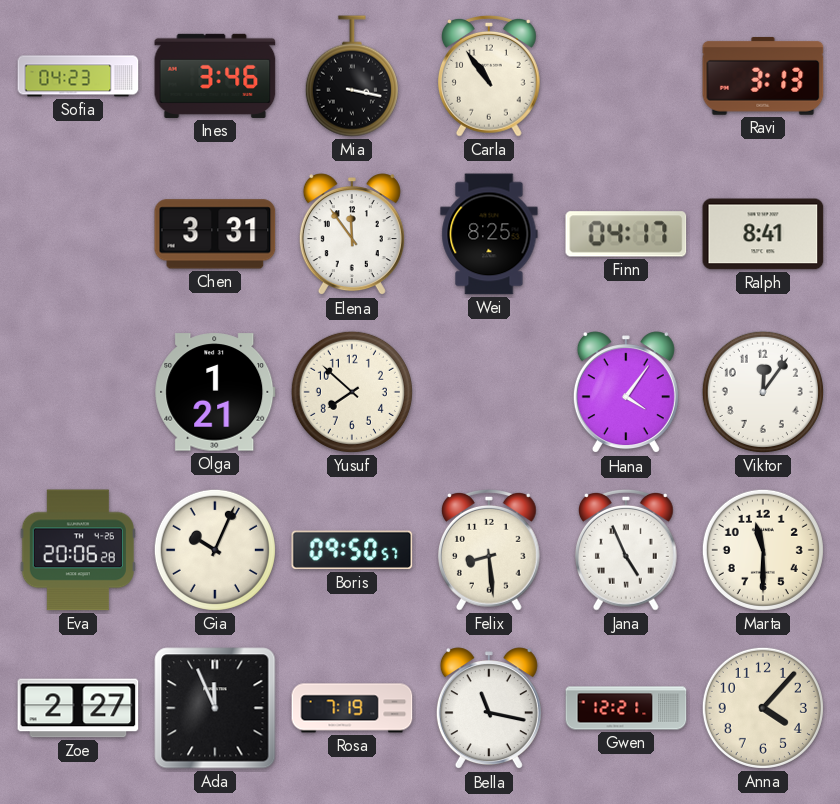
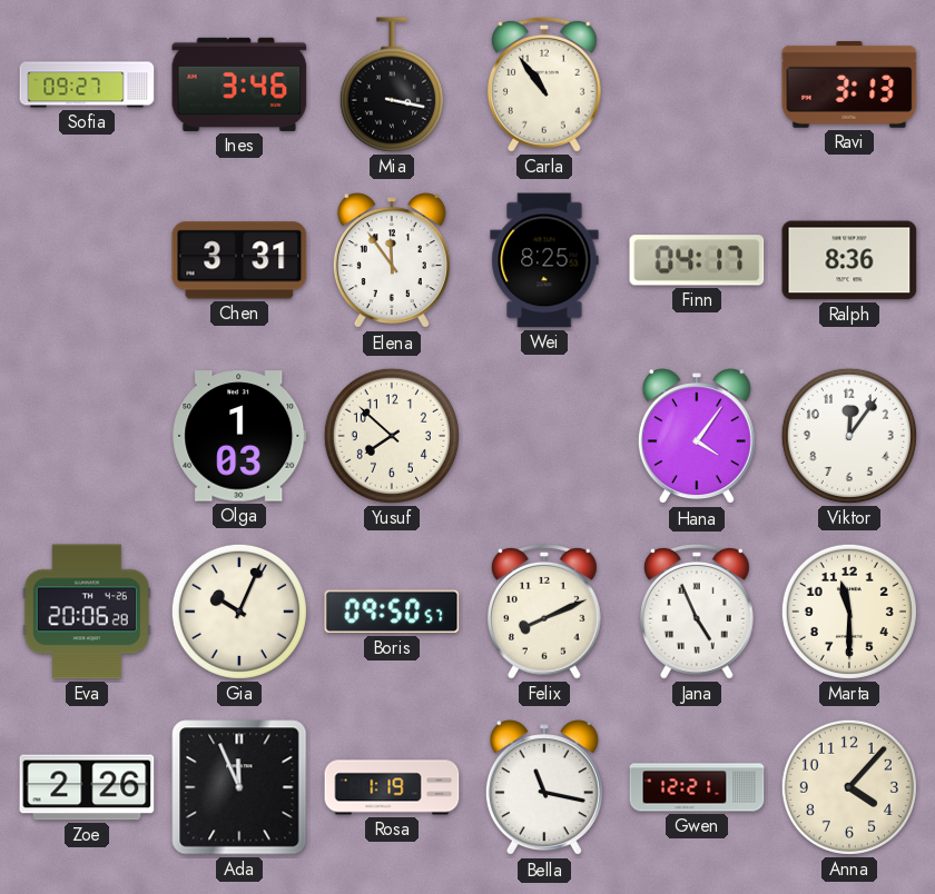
Sofia: 04:23 -> 09:27
Ralph: 8:41 -> 8:36
Olga: 1:21 -> 1:03
Felix: 8:29 -> 8:11
Zoe: 2:27 -> 2:26
Rosa: 7:19 -> 1:19
